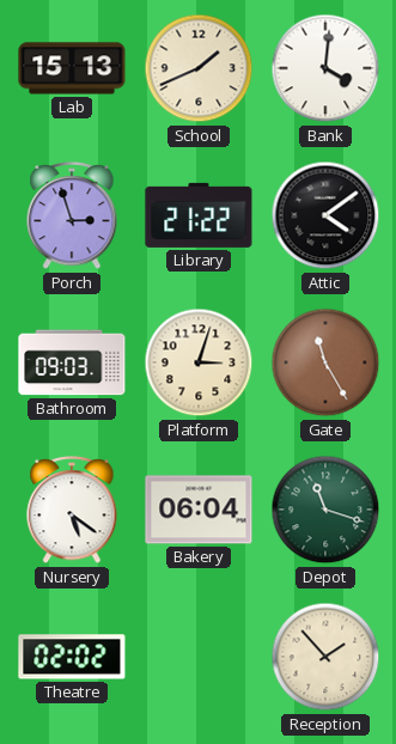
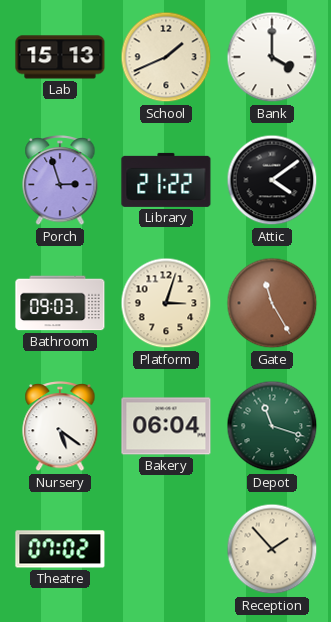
Bank: 4:01 -> 4:00
Theatre: 02:02 -> 07:02
